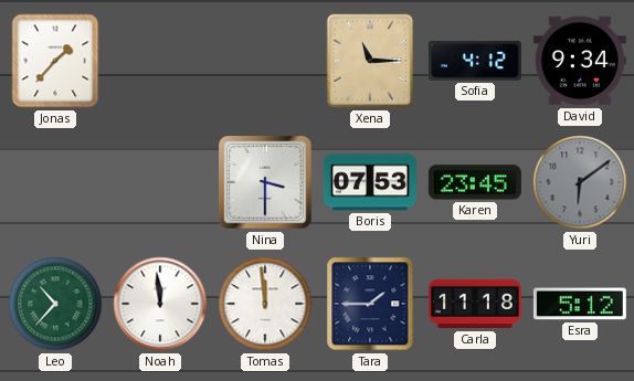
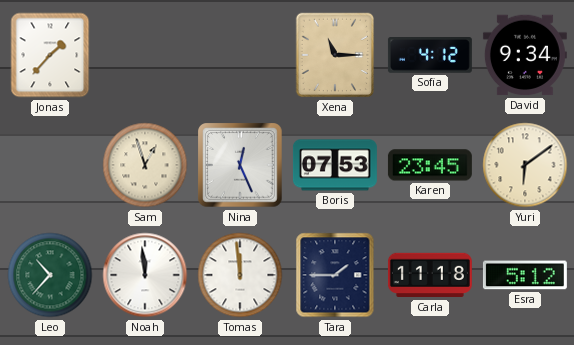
Sam: none -> 12:57
Nina: 3:30 -> 12:26
Yuri dial: grey -> cream
